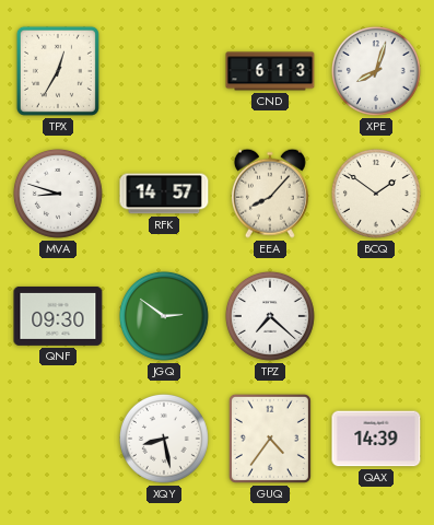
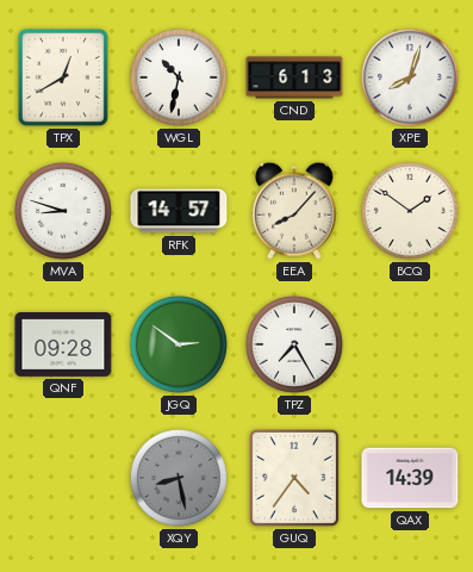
TPX: 12:35 -> 12:40
WGL: none -> 10:32
QNF: 09:30 -> 09:28
TPZ: 7:22 -> 7:25
XQY dial: white -> grey
